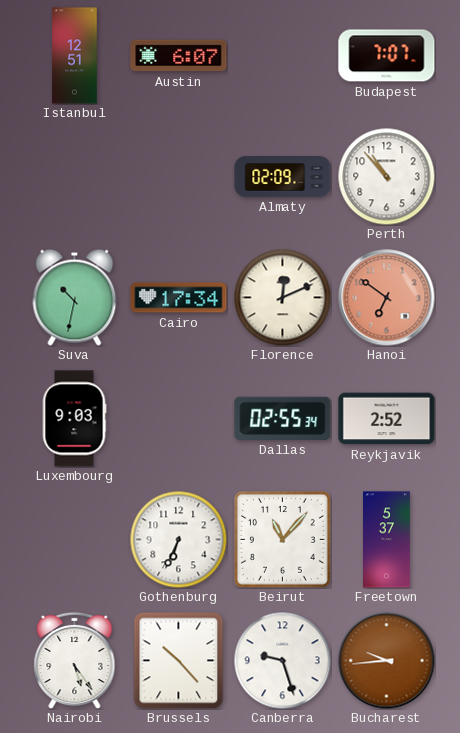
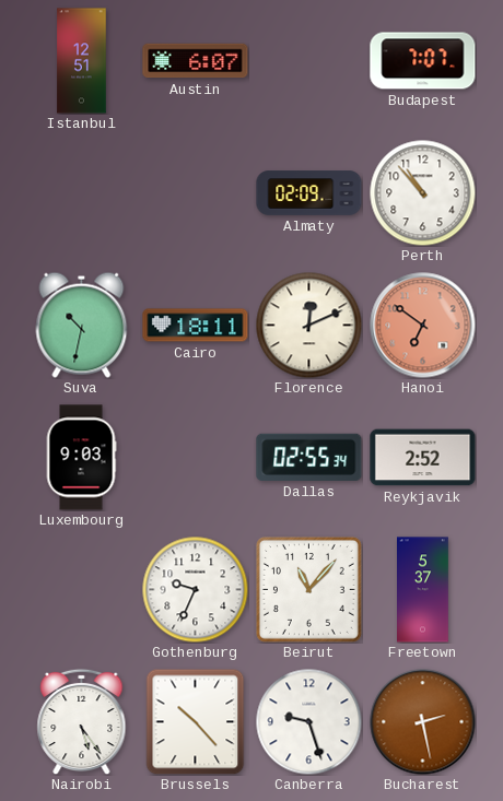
Cairo: 17:34 -> 18:11
Gothenburg: 6:34 -> 9:34
Bucharest: 9:44 -> 2:28
